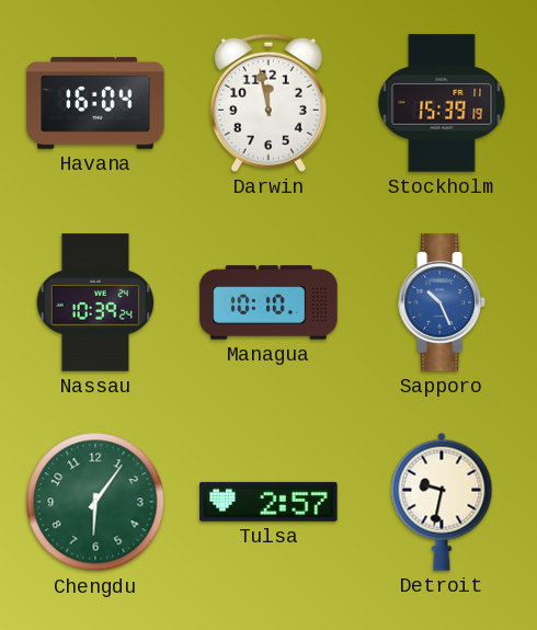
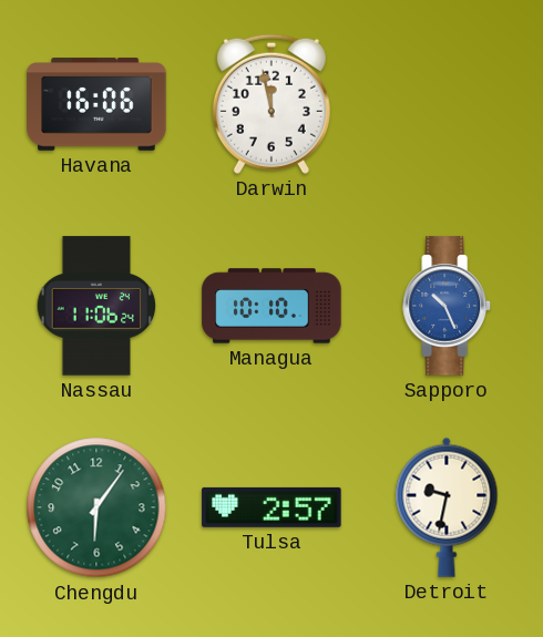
Havana: 16:04 -> 16:06
Stockholm: 15:39 -> none
Nassau: 10:39 -> 11:06
